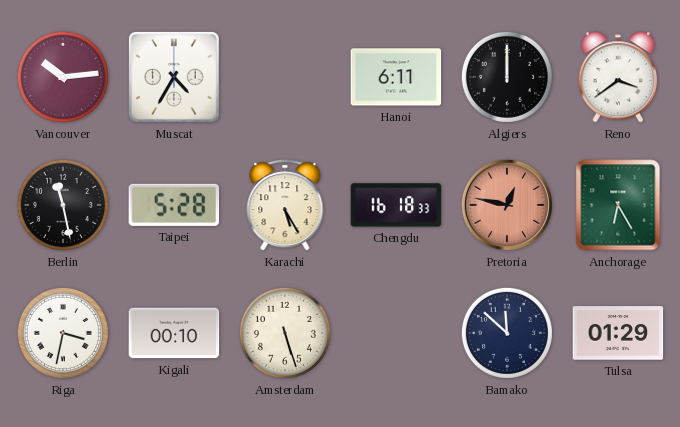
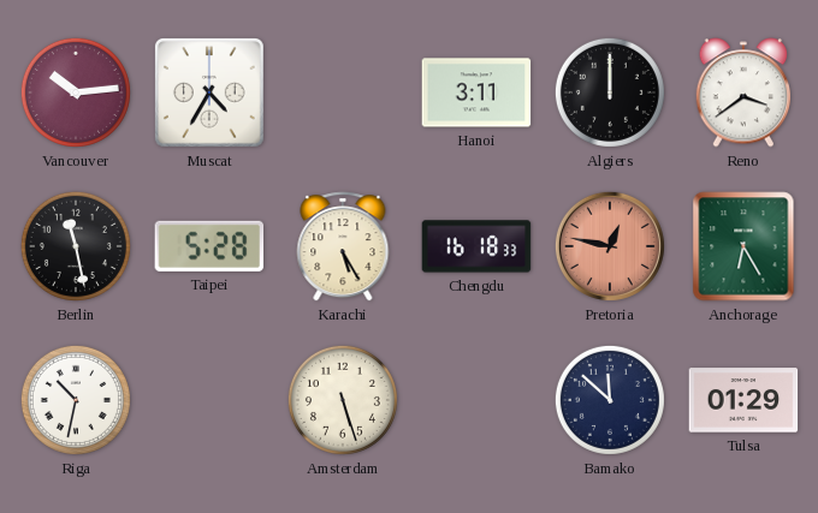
Hanoi: 6:11 -> 3:11
Riga: 3:32 -> 10:32
Kigali: 00:10 -> none
